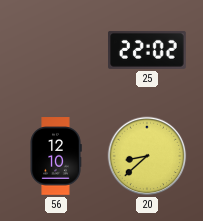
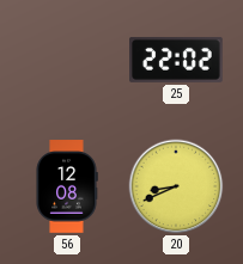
56: 12:10 -> 12:08
20: 8:38 -> 8:41
